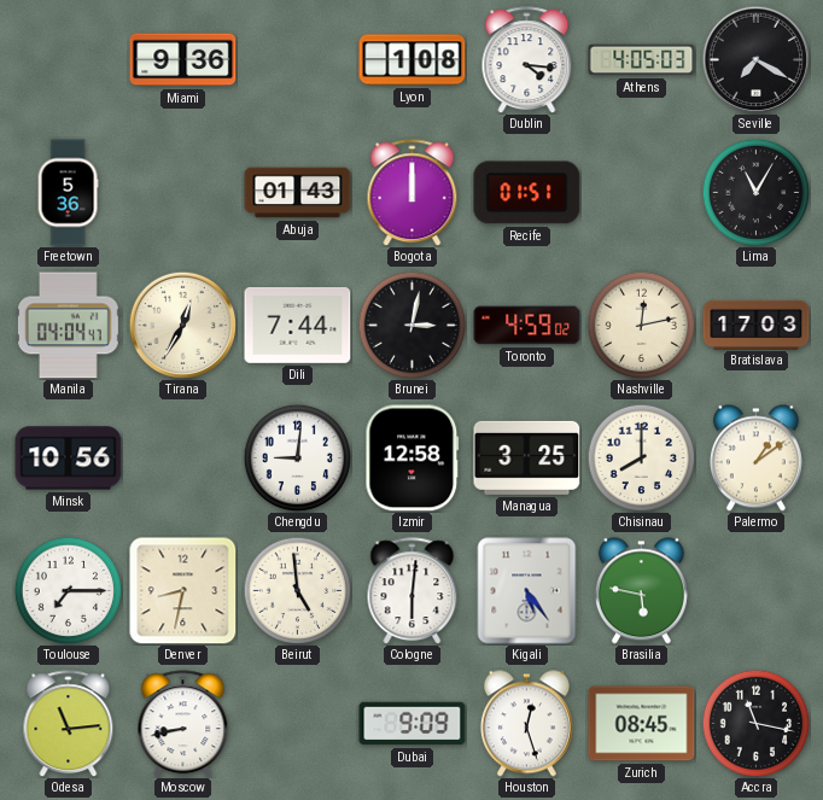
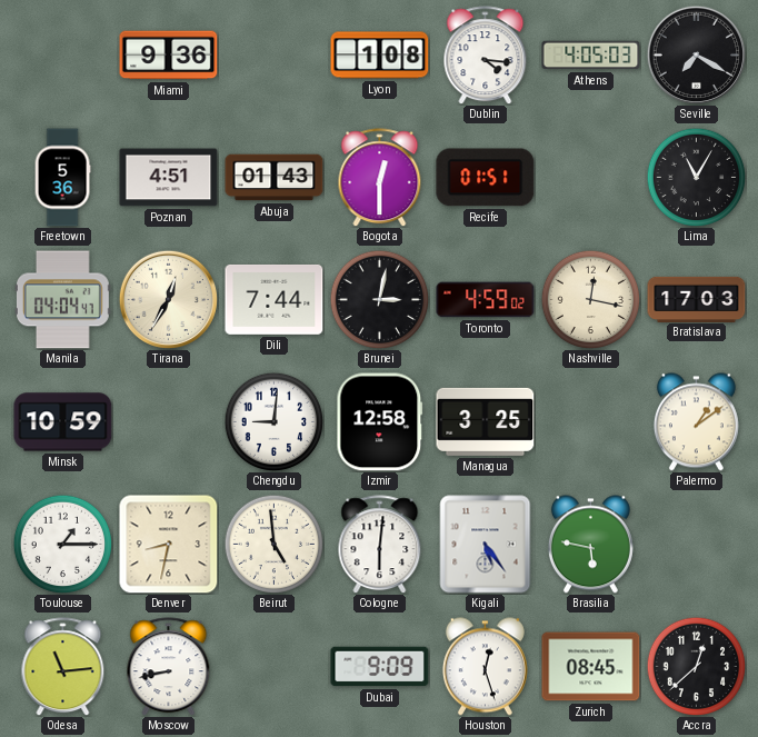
Poznan: none -> 4:51
Bogota: 12:00 -> 12:30
Nashville: 12:13 -> 12:17
Minsk: 10:56 -> 10:59
Chisinau: 8:00 -> none
Toulouse: 7:15 -> 1:15
Accra: 11:17 -> 12:38
